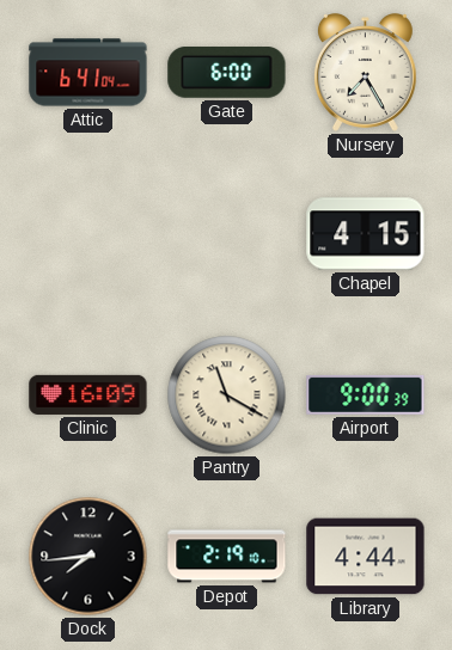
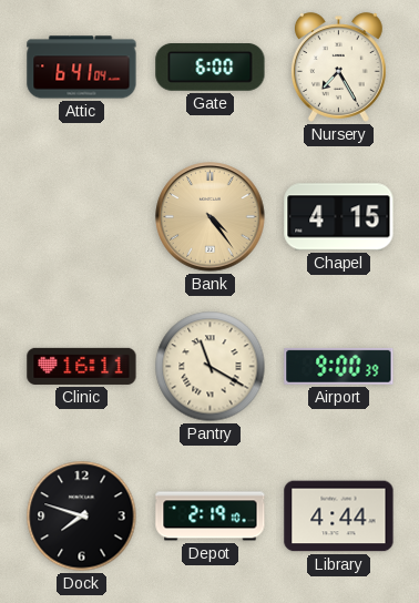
Bank: none -> 4:24
Clinic: 16:09 -> 16:11
Dock: 7:44 -> 7:48
